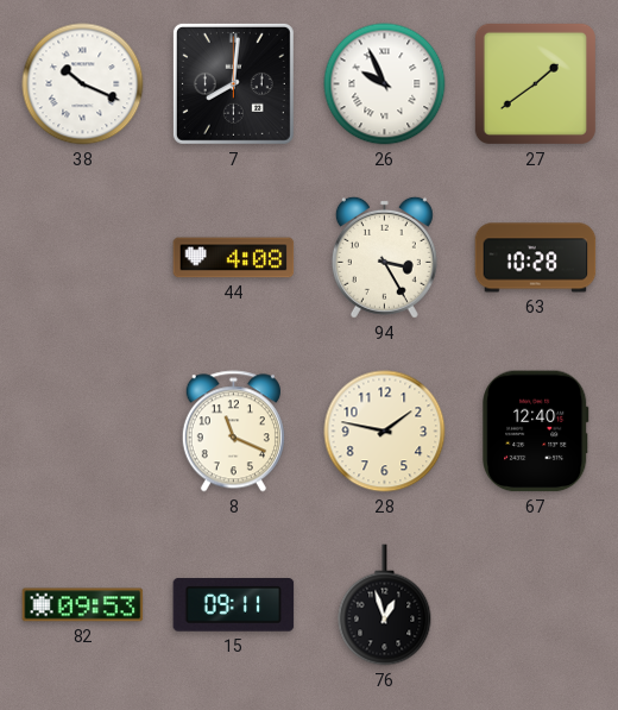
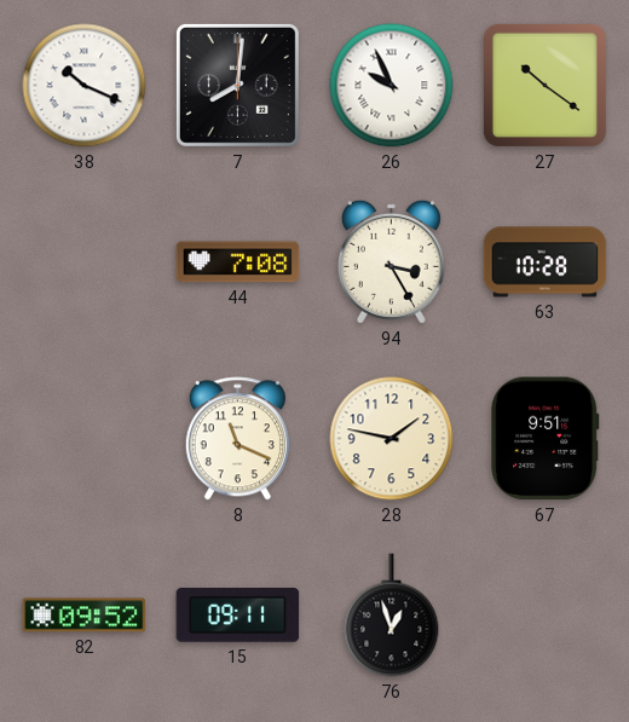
27: 1:39 -> 10:21
44: 4:08 -> 7:08
67: 12:40 -> 9:51
82: 09:53 -> 09:52
